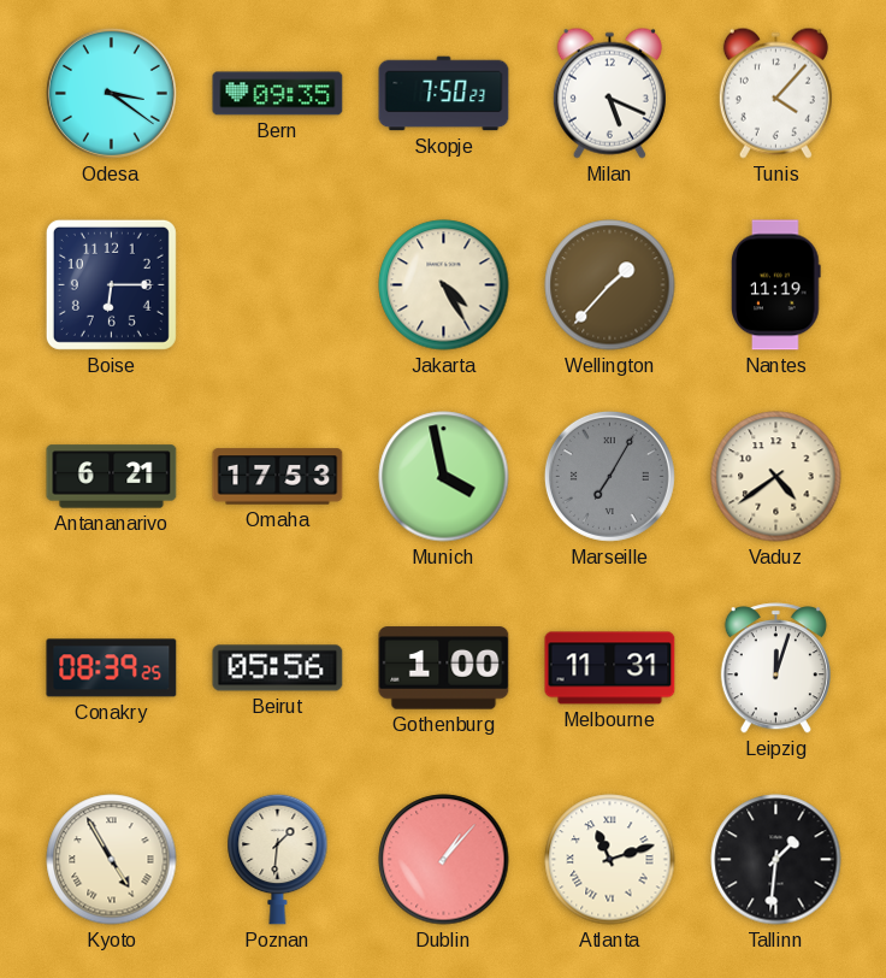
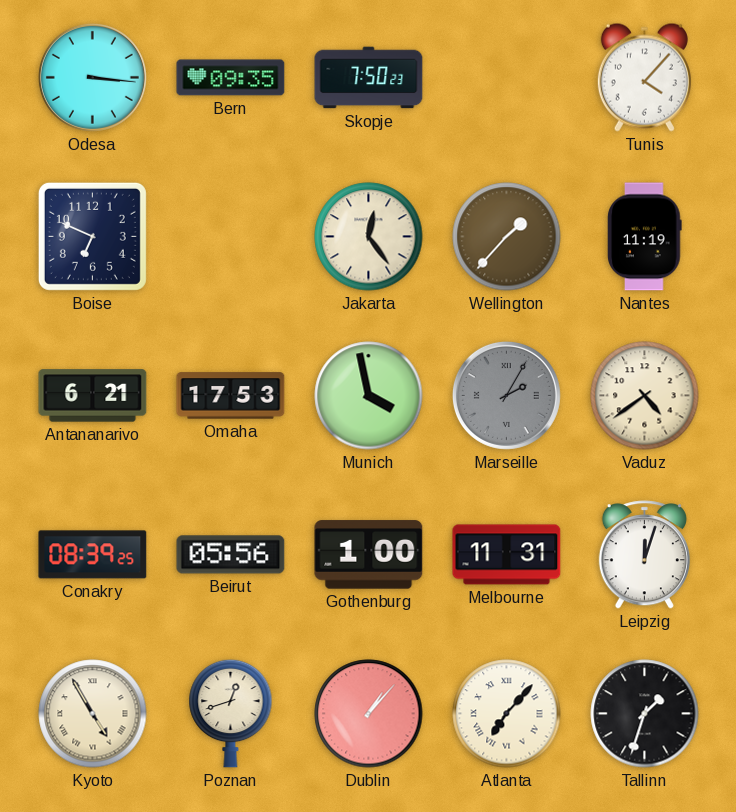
Odesa: 3:21 -> 3:16
Milan: 5:19 -> none
Boise: 6:15 -> 6:49
Jakarta: 4:25 -> 12:24
Marseille: 7:05 -> 2:05
Poznan: 1:31 -> 12:42
Atlanta: 11:12 -> 7:07
Tallinn: 1:31 -> 1:33
